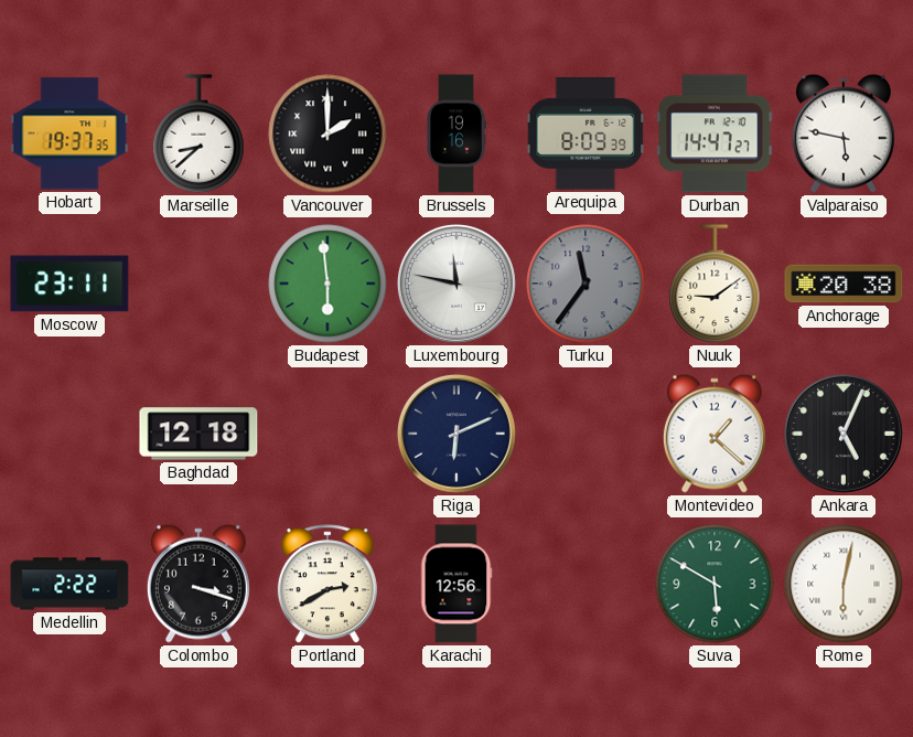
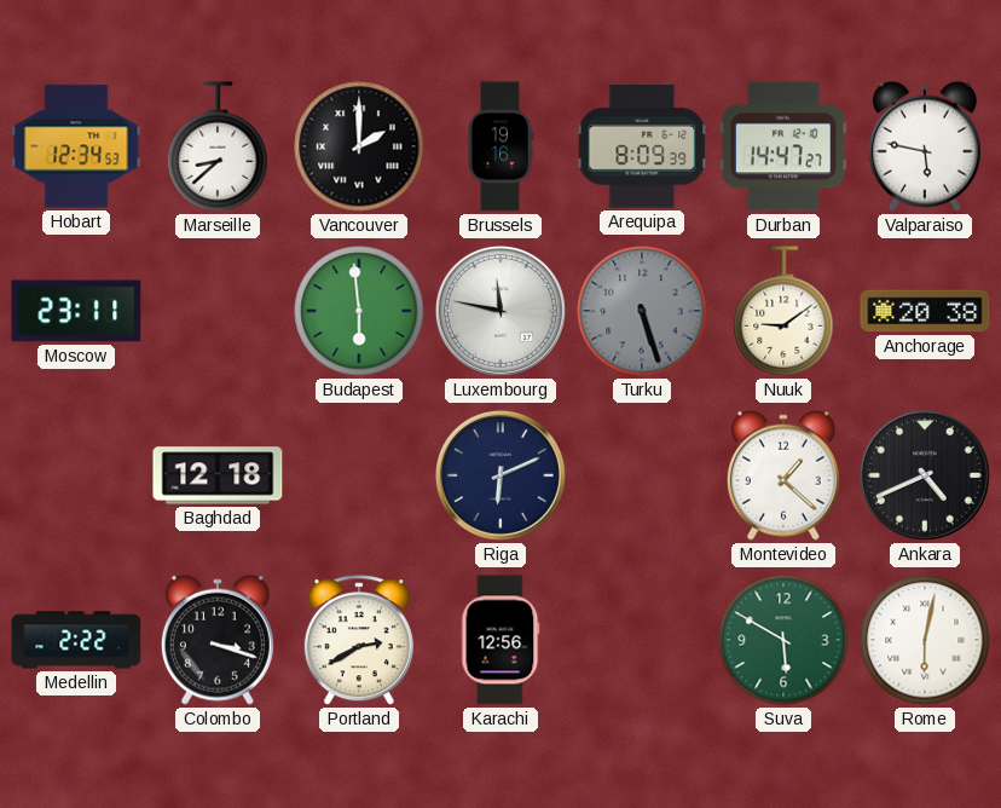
Hobart: 19:37 -> 12:34
Turku: 11:36 -> 5:27
Ankara: 5:04 -> 4:41
